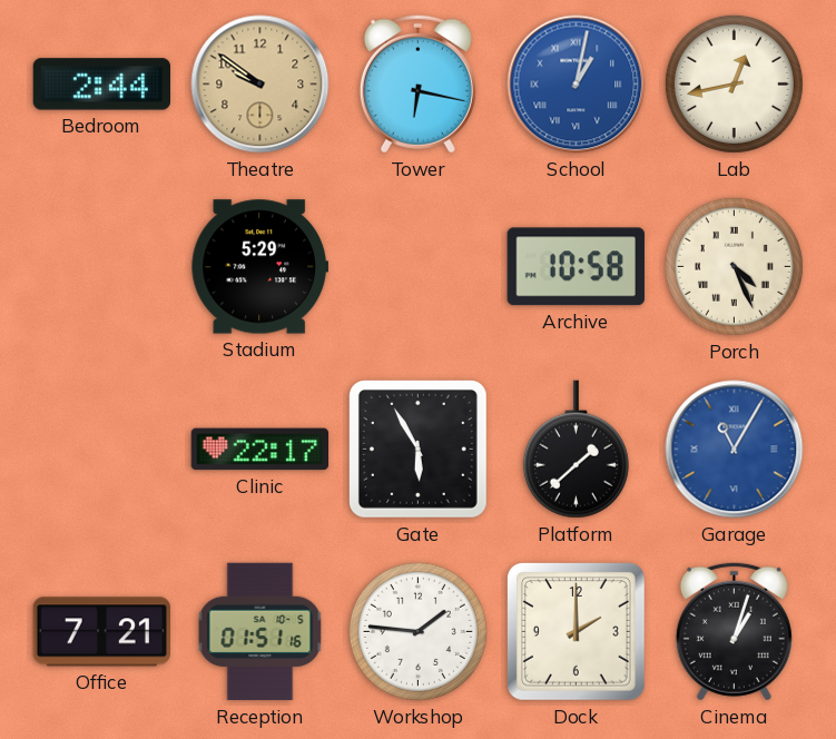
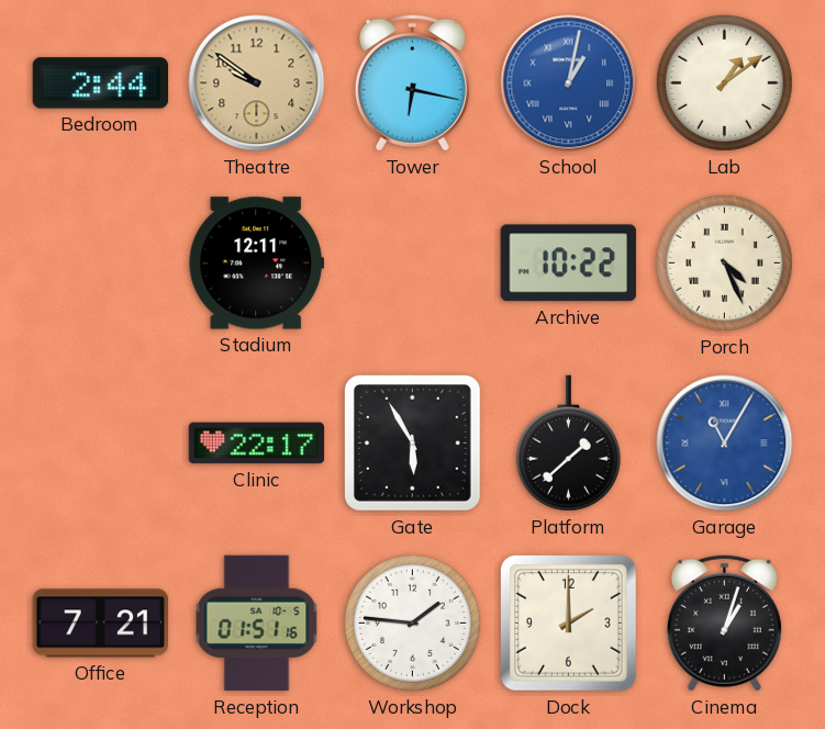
Lab: 12:43 -> 1:09
Stadium: 5:29 -> 12:11
Archive: 10:58 -> 10:22
